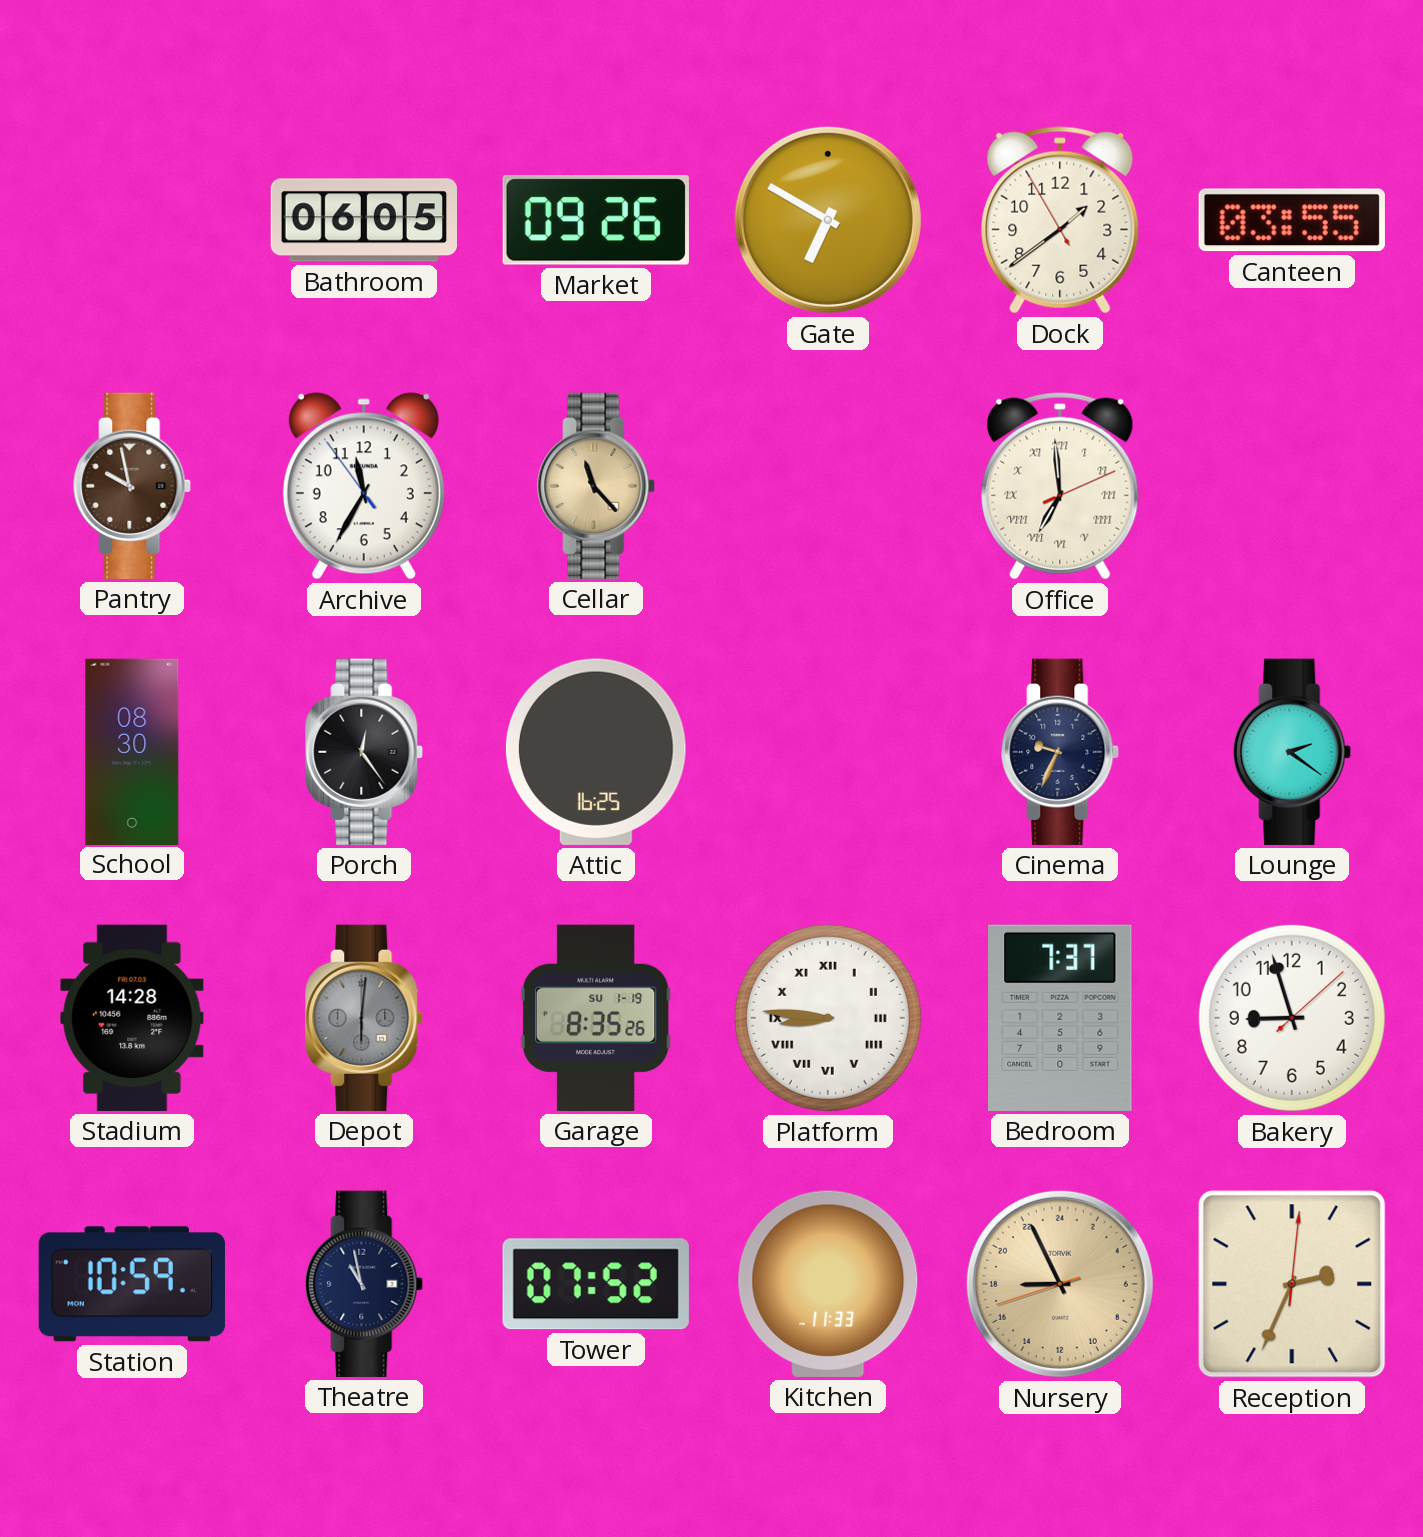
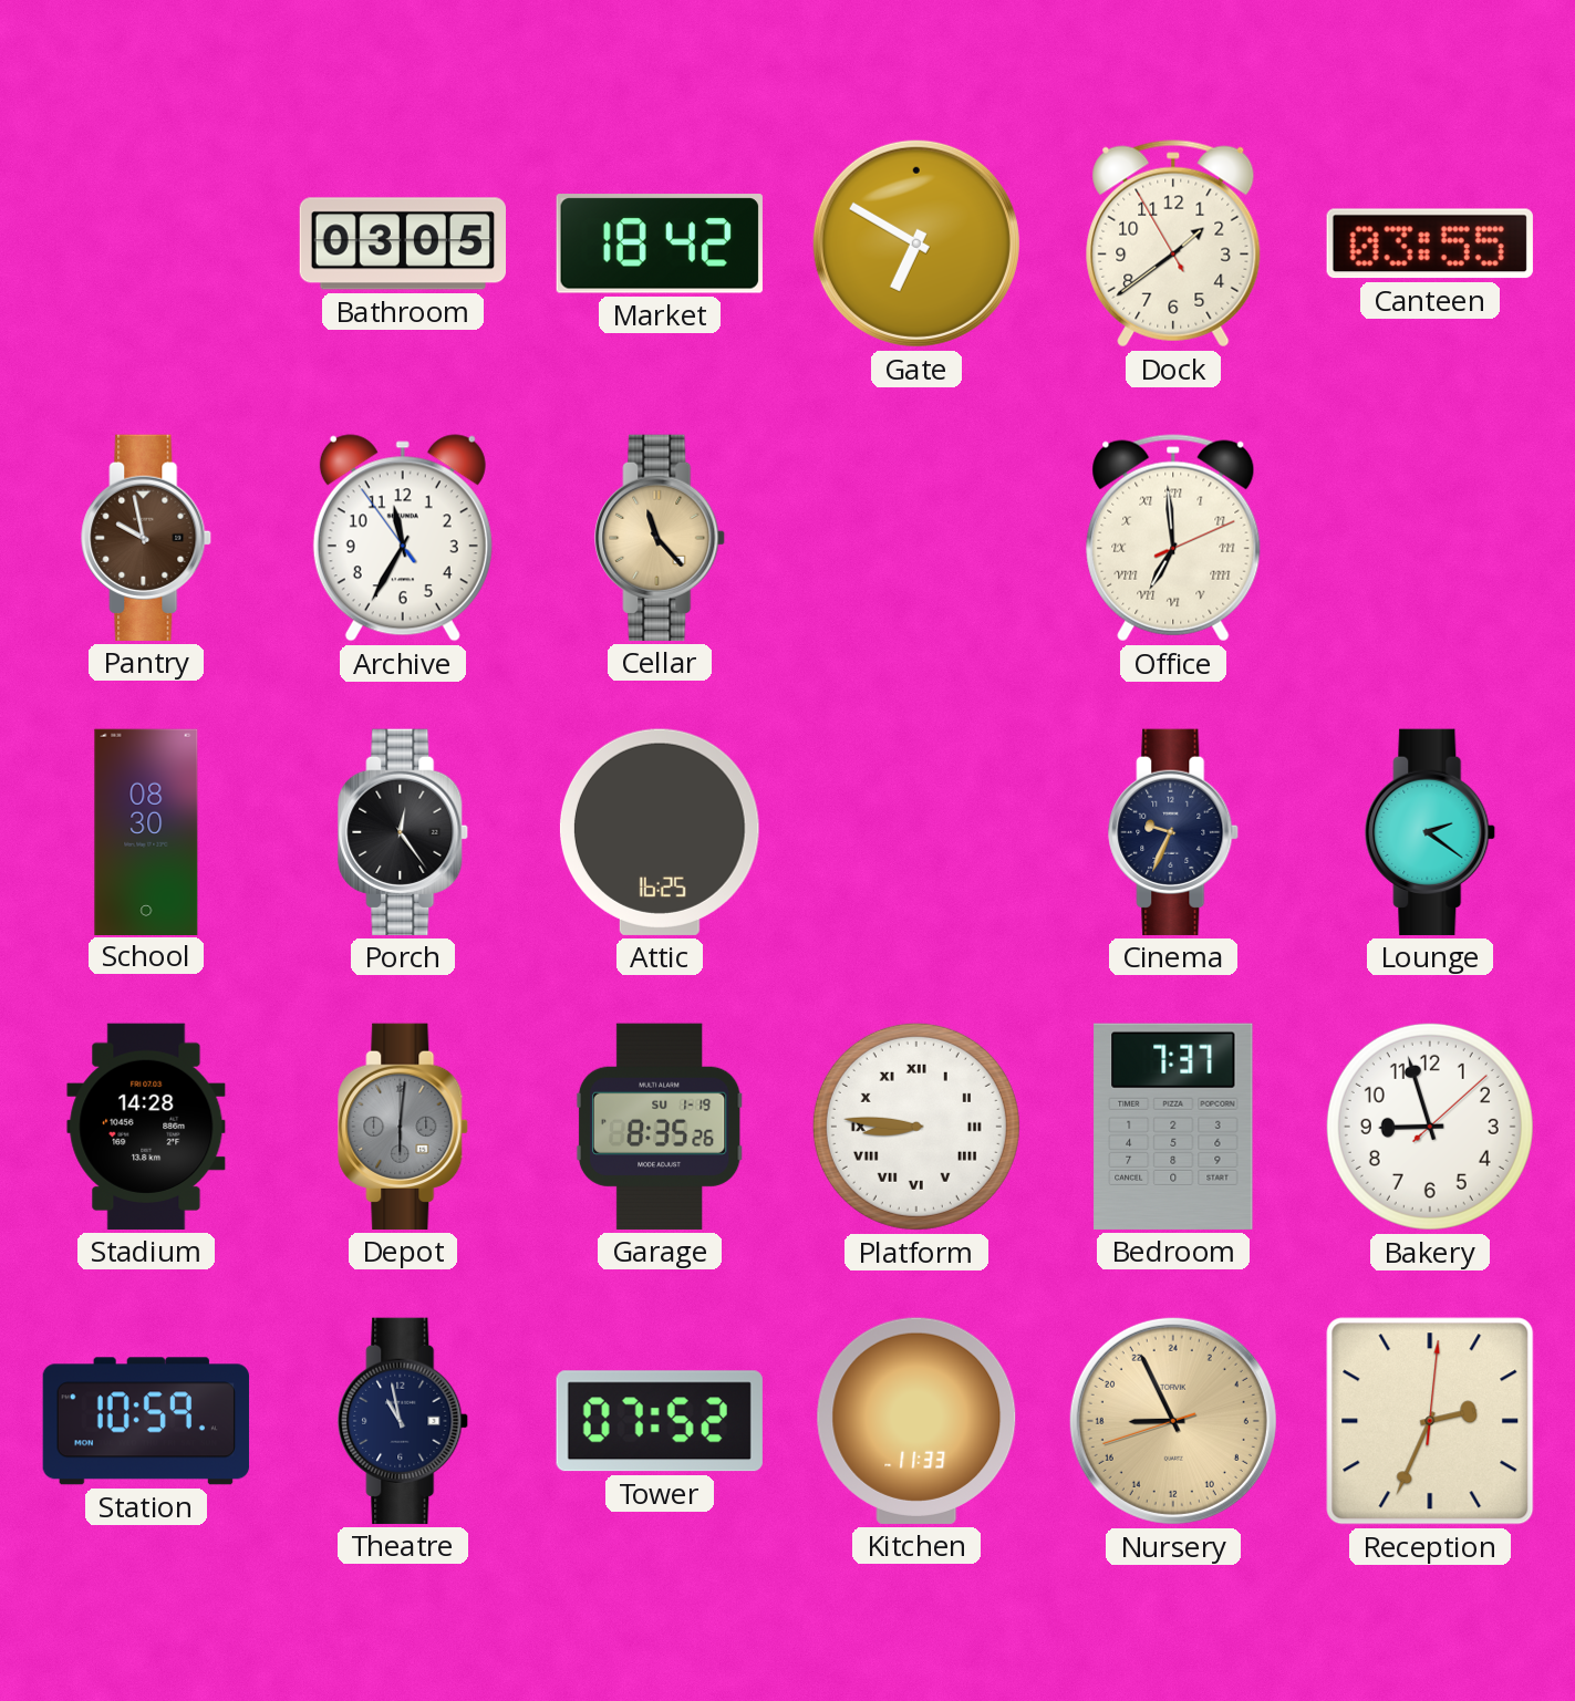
Bathroom: 06:05 -> 03:05
Market: 09:26 -> 18:42
